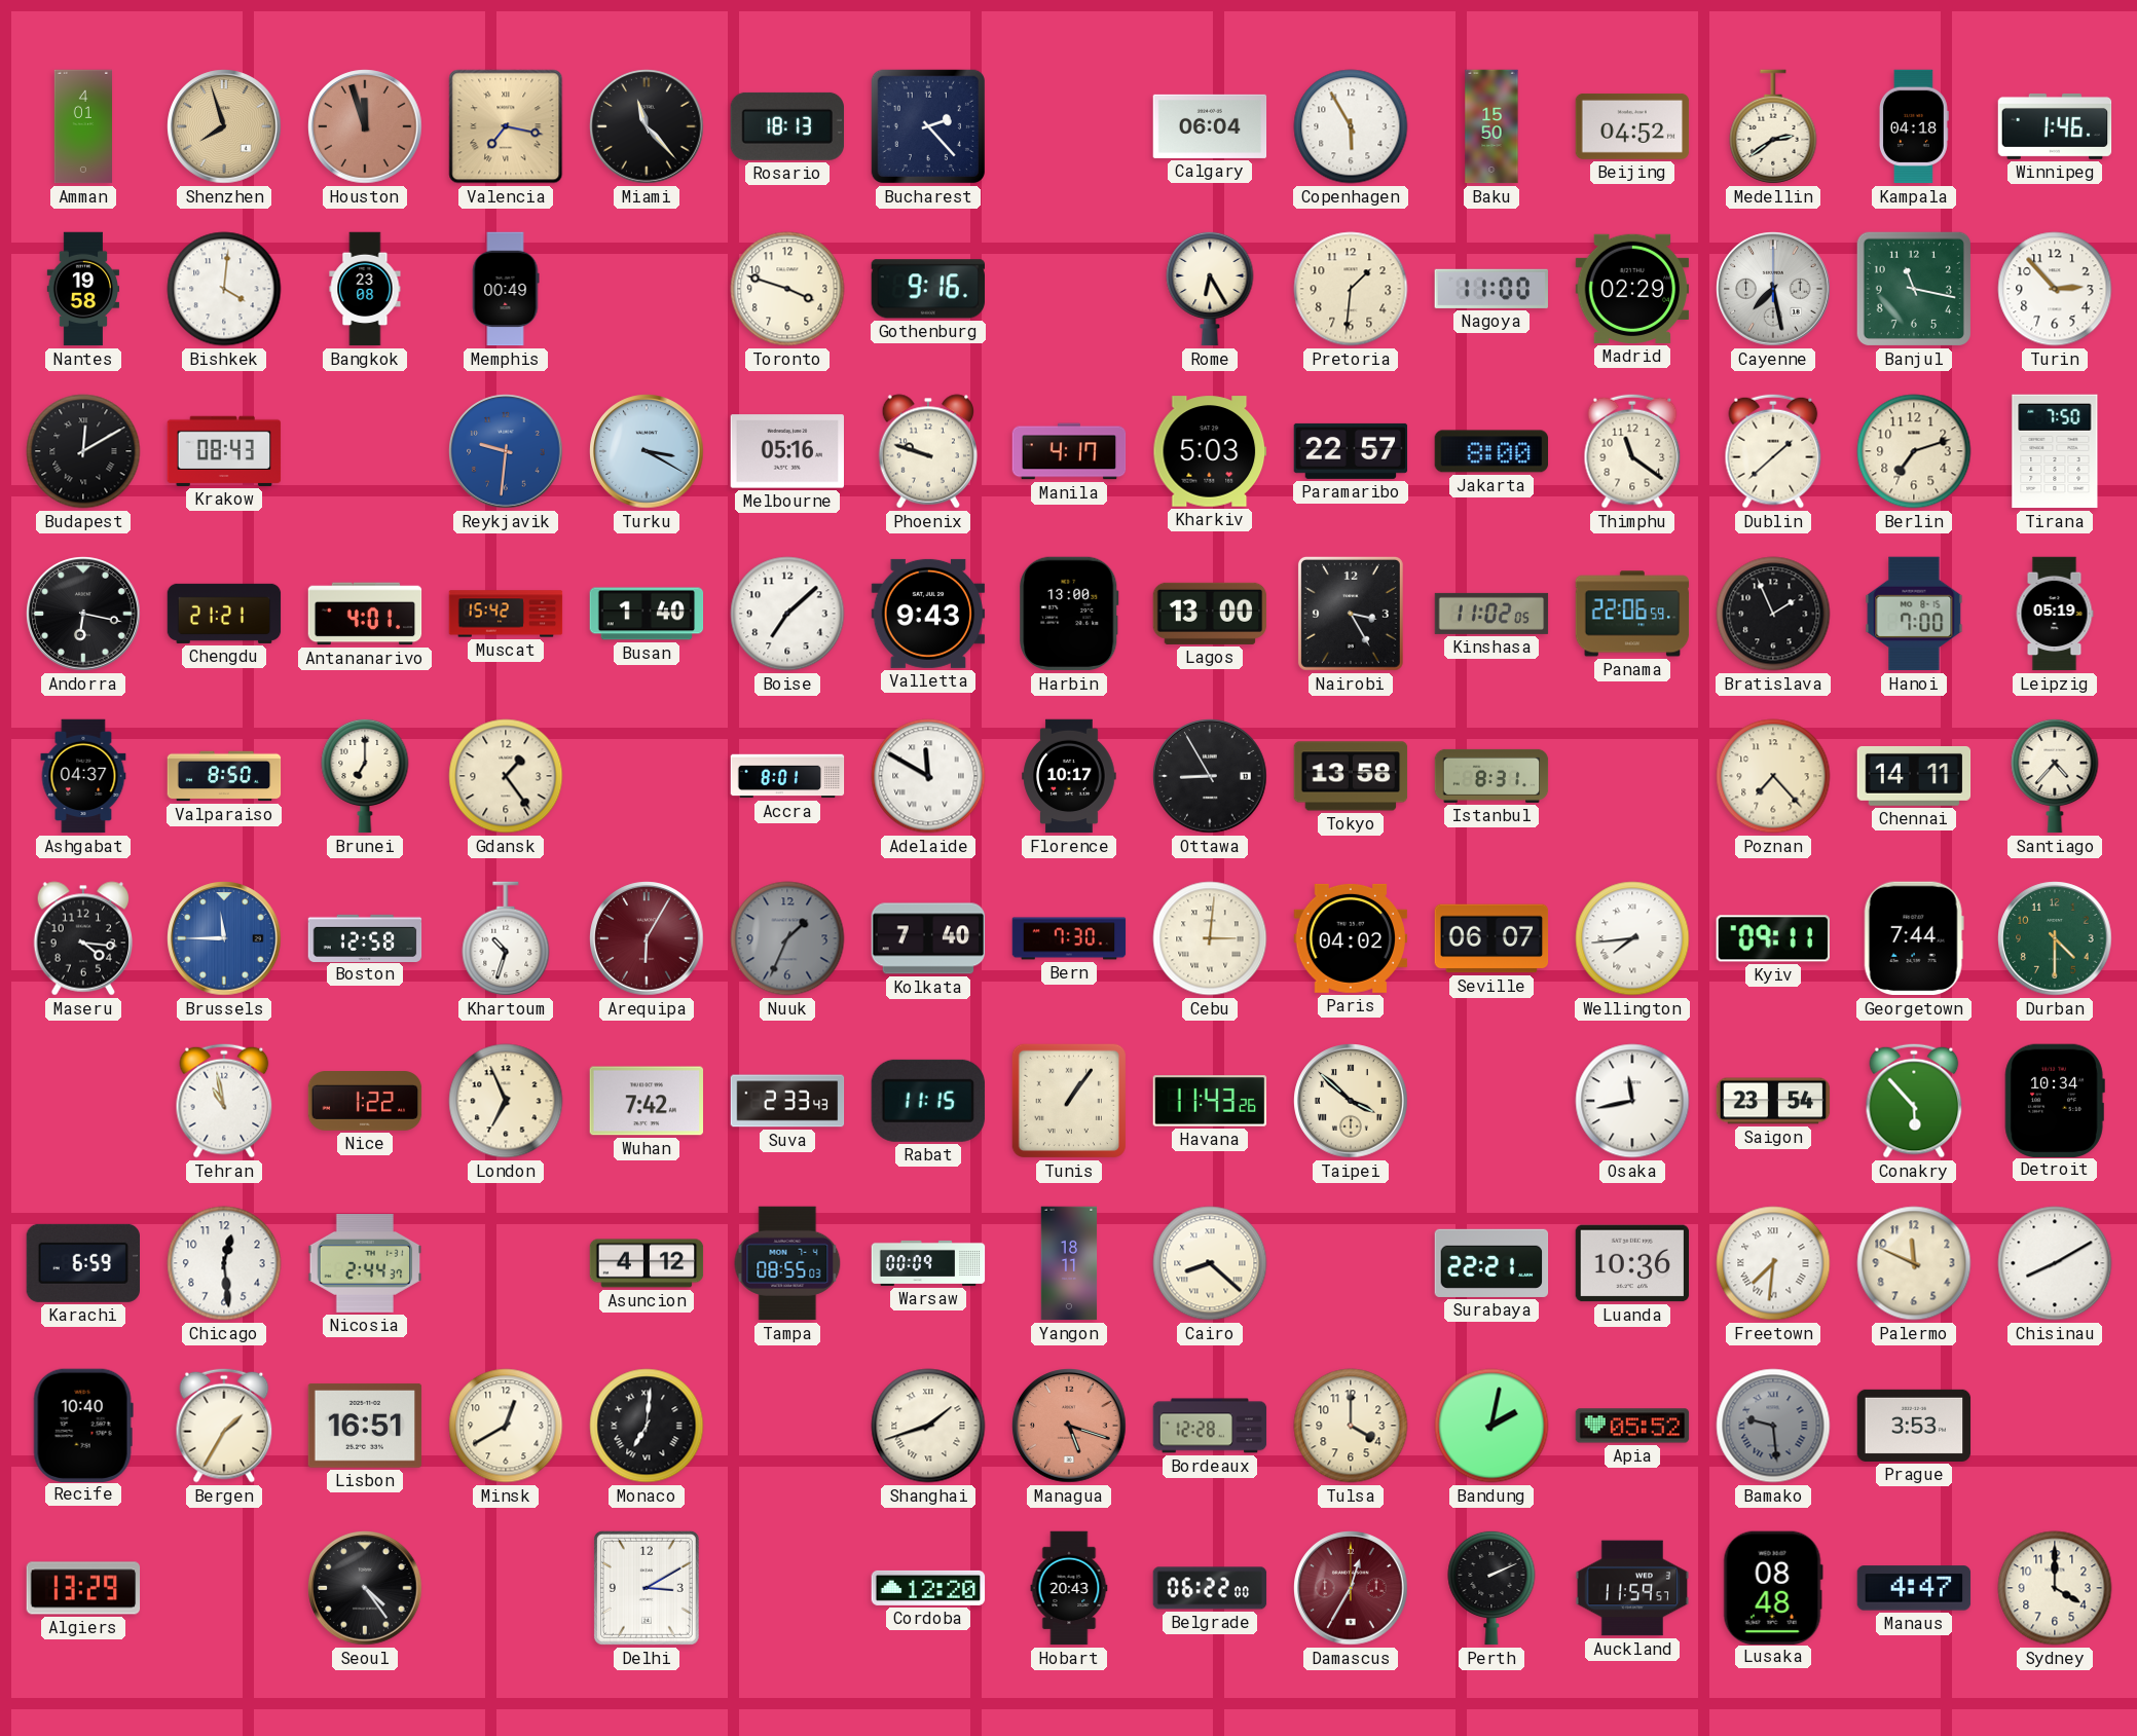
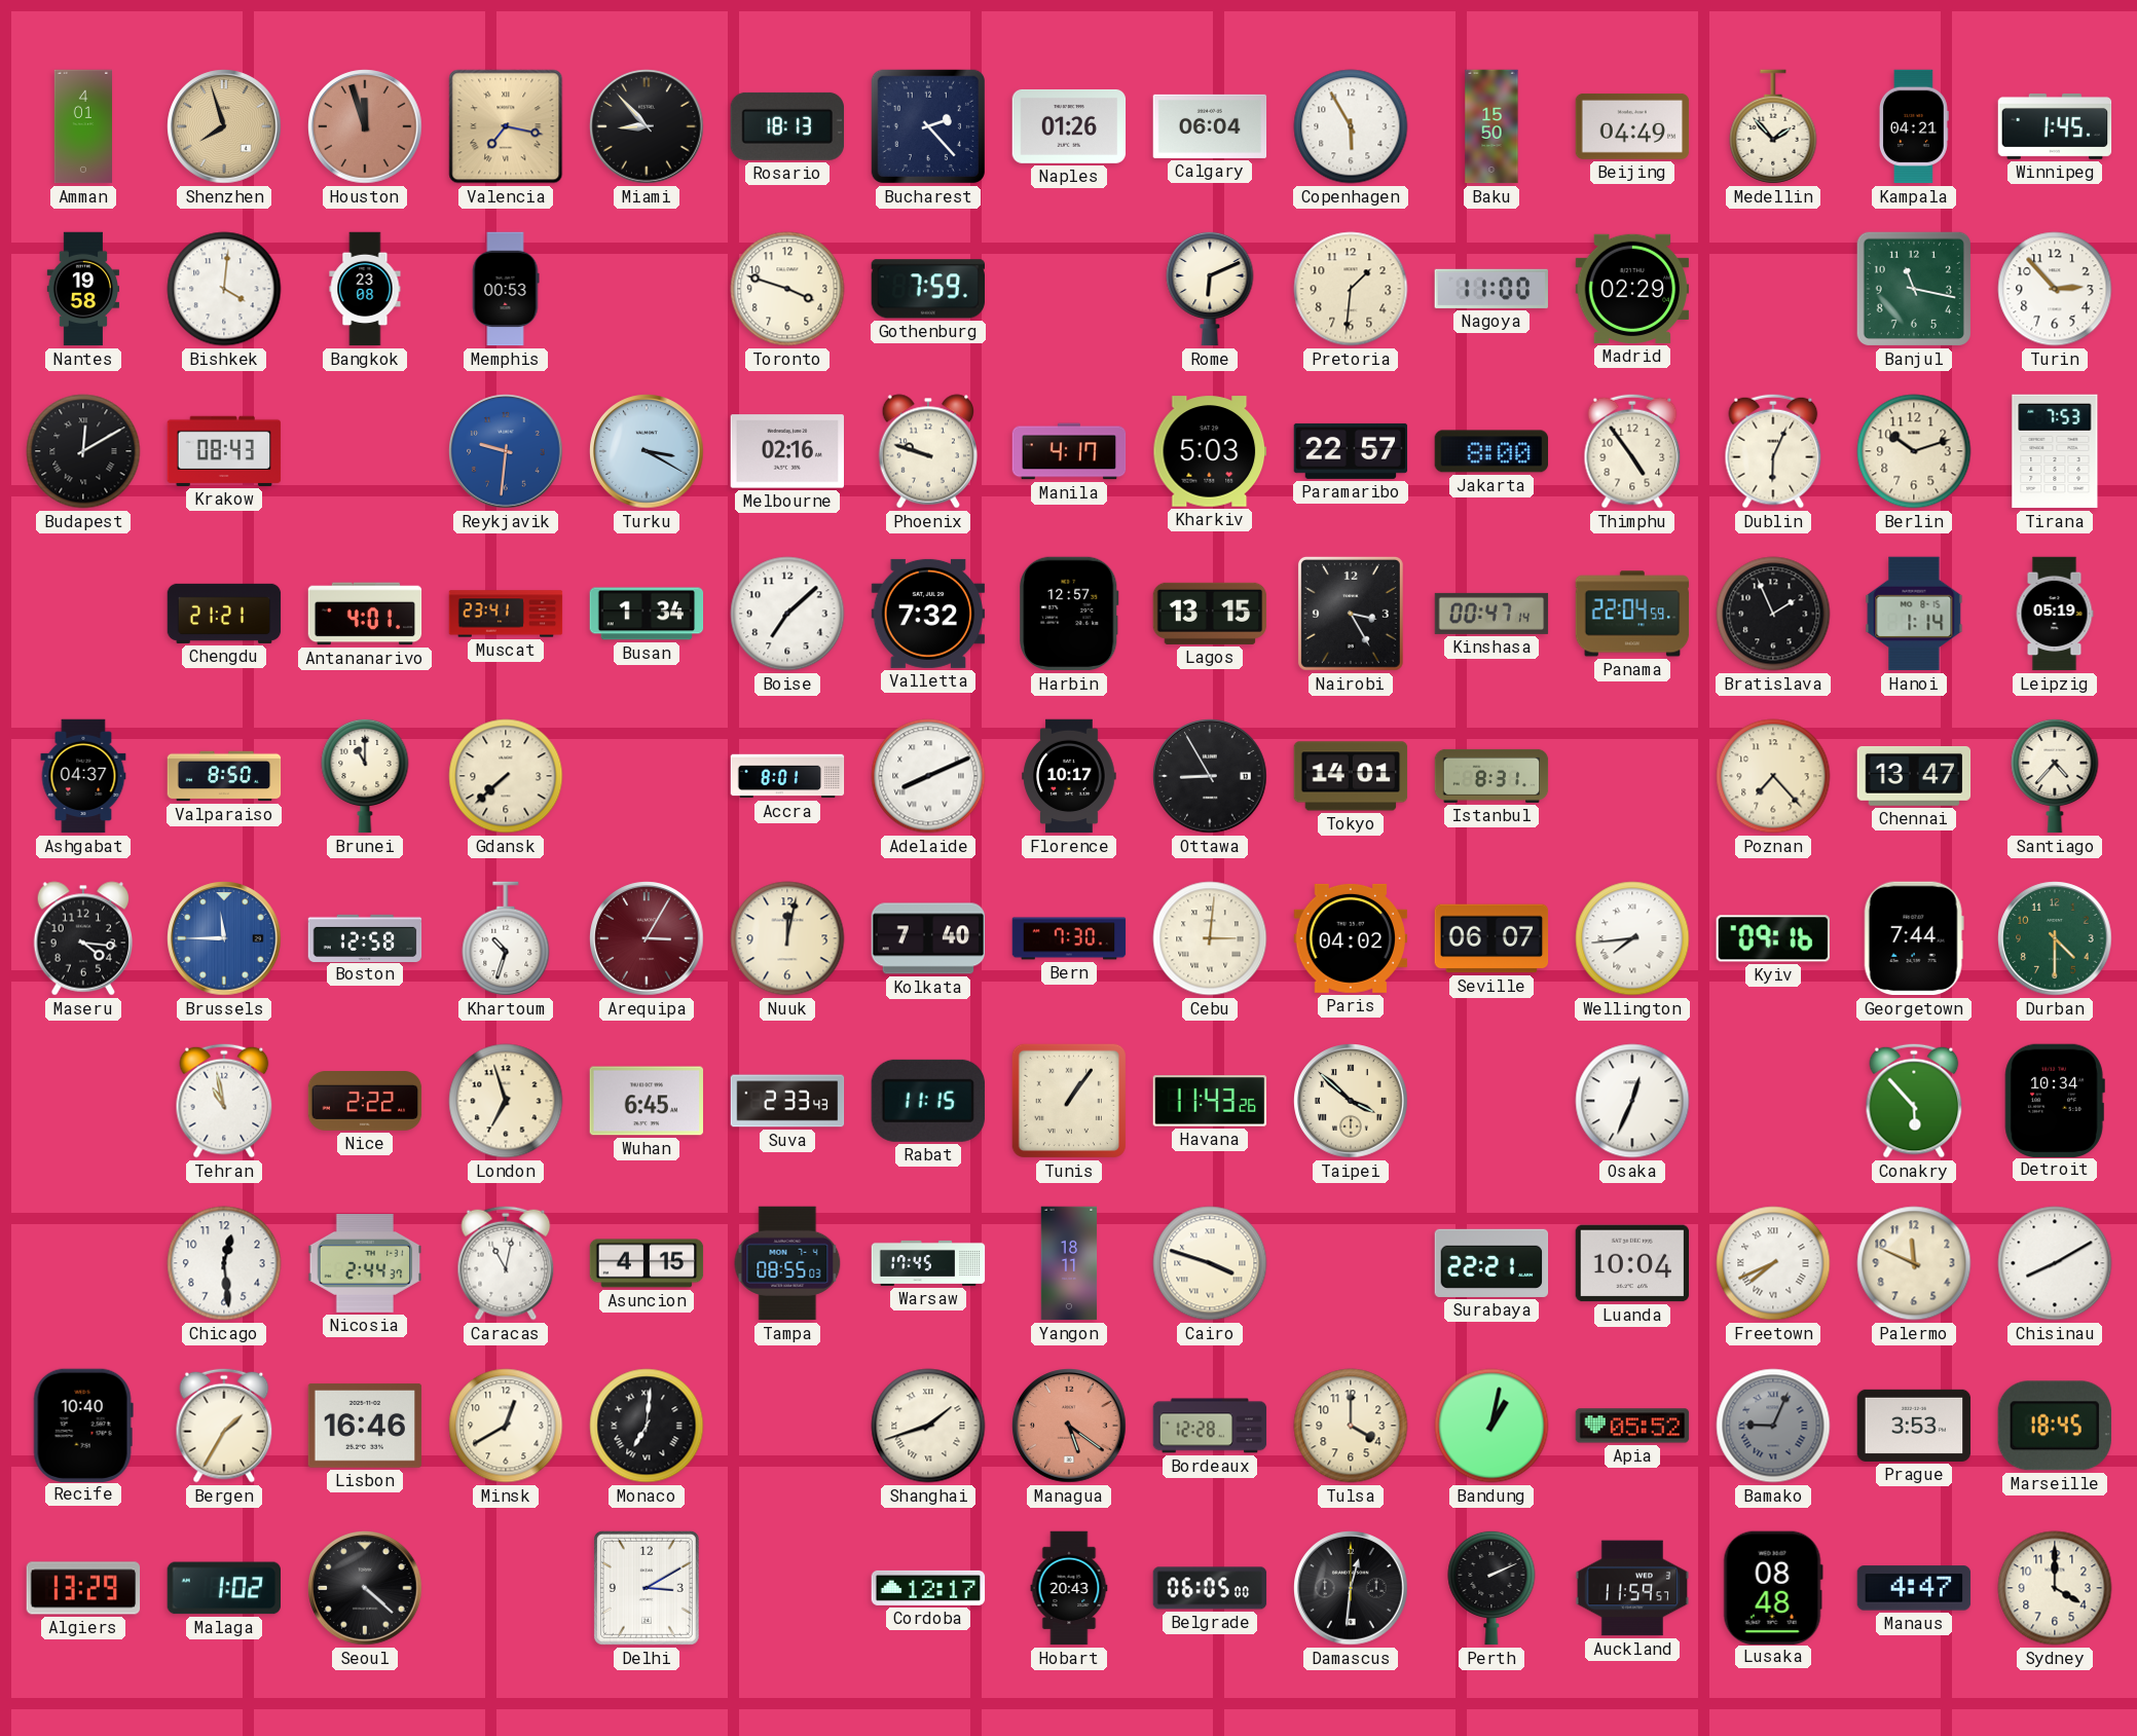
Miami: 11:23 -> 8:53
Naples: none -> 01:26
Beijing: 04:52 -> 04:49
Medellin: 2:39 -> 1:53
Kampala: 04:18 -> 04:21
Winnipeg: 1:46 -> 1:45
Memphis: 00:49 -> 00:53
Gothenburg: 9:16 -> 7:59
Rome: 6:25 -> 6:11
Cayenne: 7:28 -> none
Melbourne: 05:16 -> 02:16
Thimphu: 11:21 -> 4:54
Dublin: 1:38 -> 6:04
Berlin: 7:12 -> 10:12
Tirana: 7:50 -> 7:53
Andorra: 6:17 -> none
Muscat: 15:42 -> 23:41
Busan: 1:40 -> 1:34
Valletta: 9:43 -> 7:32
Harbin: 13:00 -> 12:57
Lagos: 13:00 -> 13:15
Kinshasa: 11:02 -> 00:47
Panama: 22:06 -> 22:04
Hanoi: 7:00 -> 1:14
Brunei: 7:00 -> 11:00
Gdansk: 1:24 -> 7:38
Adelaide: 11:50 -> 8:11
Tokyo: 13:58 -> 14:01
Chennai: 14:11 -> 13:47
Arequipa: 6:05 -> 3:05
Nuuk: 1:34 -> 12:02
Nuuk dial: grey -> cream
Kyiv: 09:11 -> 09:16
Nice: 1:22 -> 2:22
London: 6:56 -> 6:57
Wuhan: 7:42 -> 6:45
Osaka: 11:43 -> 12:34
Saigon: 23:54 -> none
Karachi: 6:59 -> none
Caracas: none -> 11:02
Asuncion: 4:12 -> 4:15
Warsaw: 00:09 -> 17:45
Cairo: 8:22 -> 3:48
Luanda: 10:36 -> 10:04
Freetown: 7:31 -> 7:41
Lisbon: 16:51 -> 16:46
Managua: 5:18 -> 5:21
Bandung: 2:02 -> 1:02
Bamako: 9:29 -> 9:04
Marseille: none -> 18:45
Malaga: none -> 1:02
Seoul: 4:24 -> 4:22
Cordoba: 12:20 -> 12:17
Belgrade: 06:22 -> 06:05
Damascus: 12:35 -> 12:31
Damascus dial: burgundy -> black
